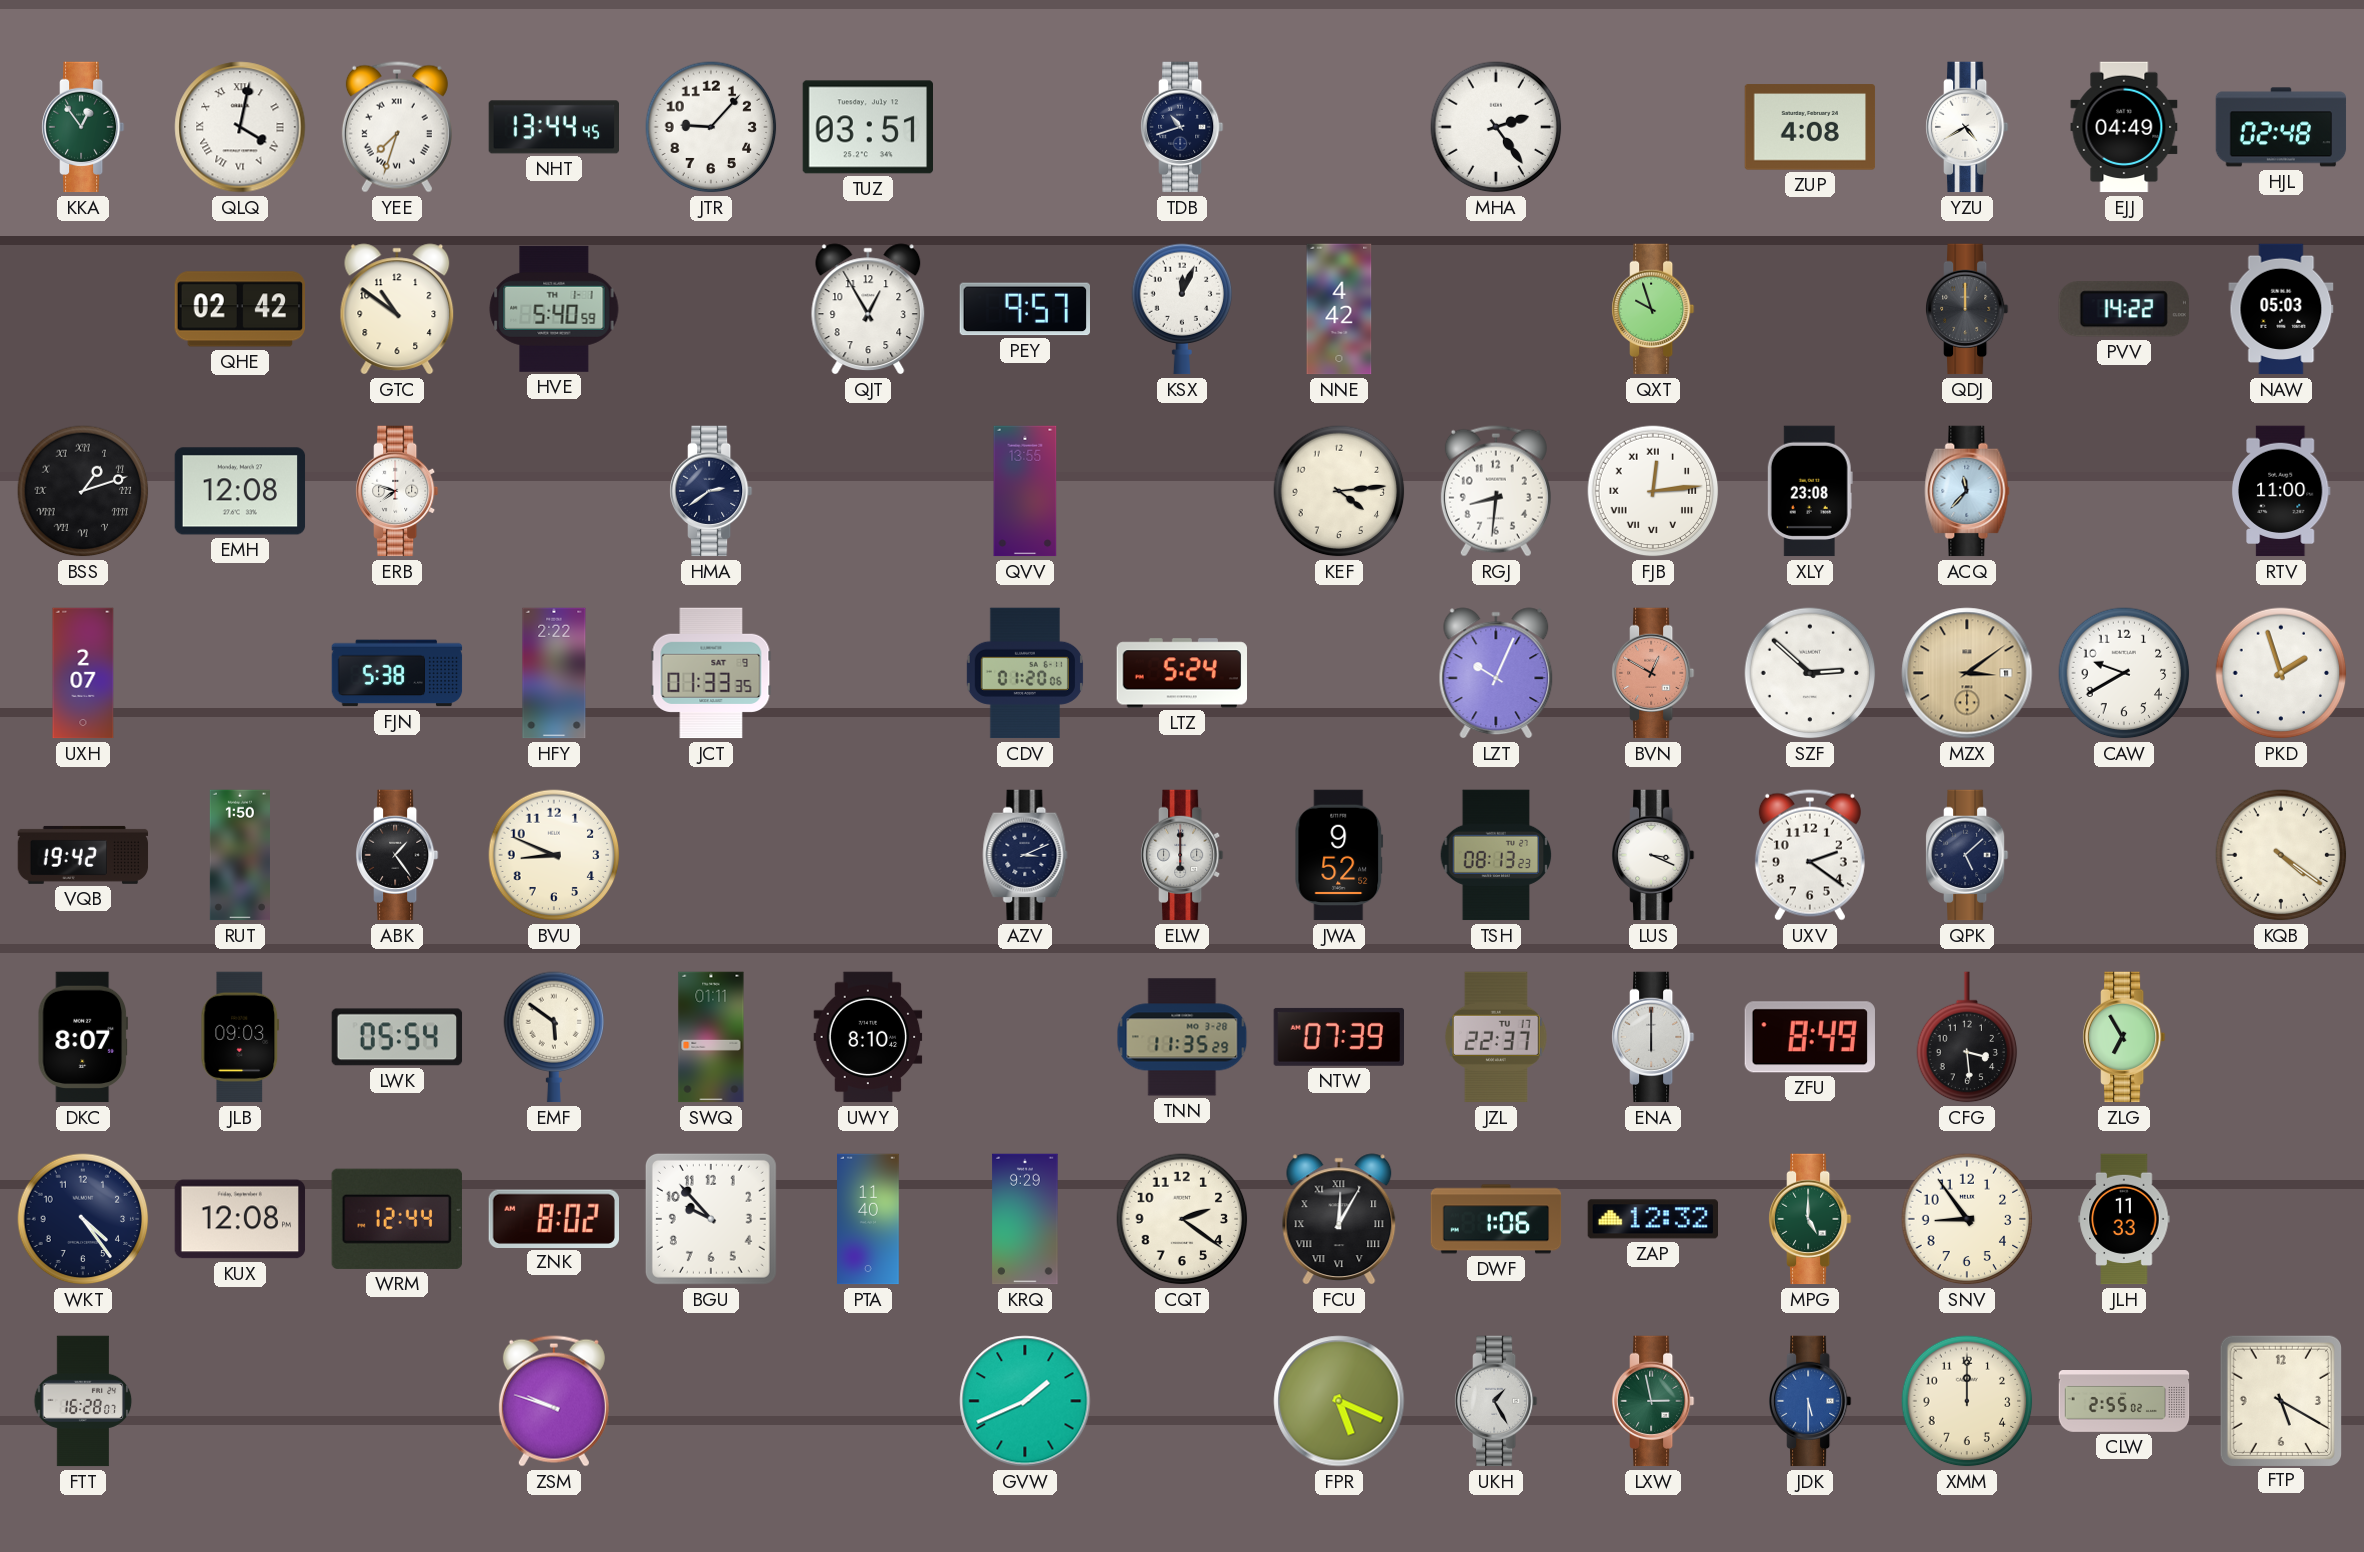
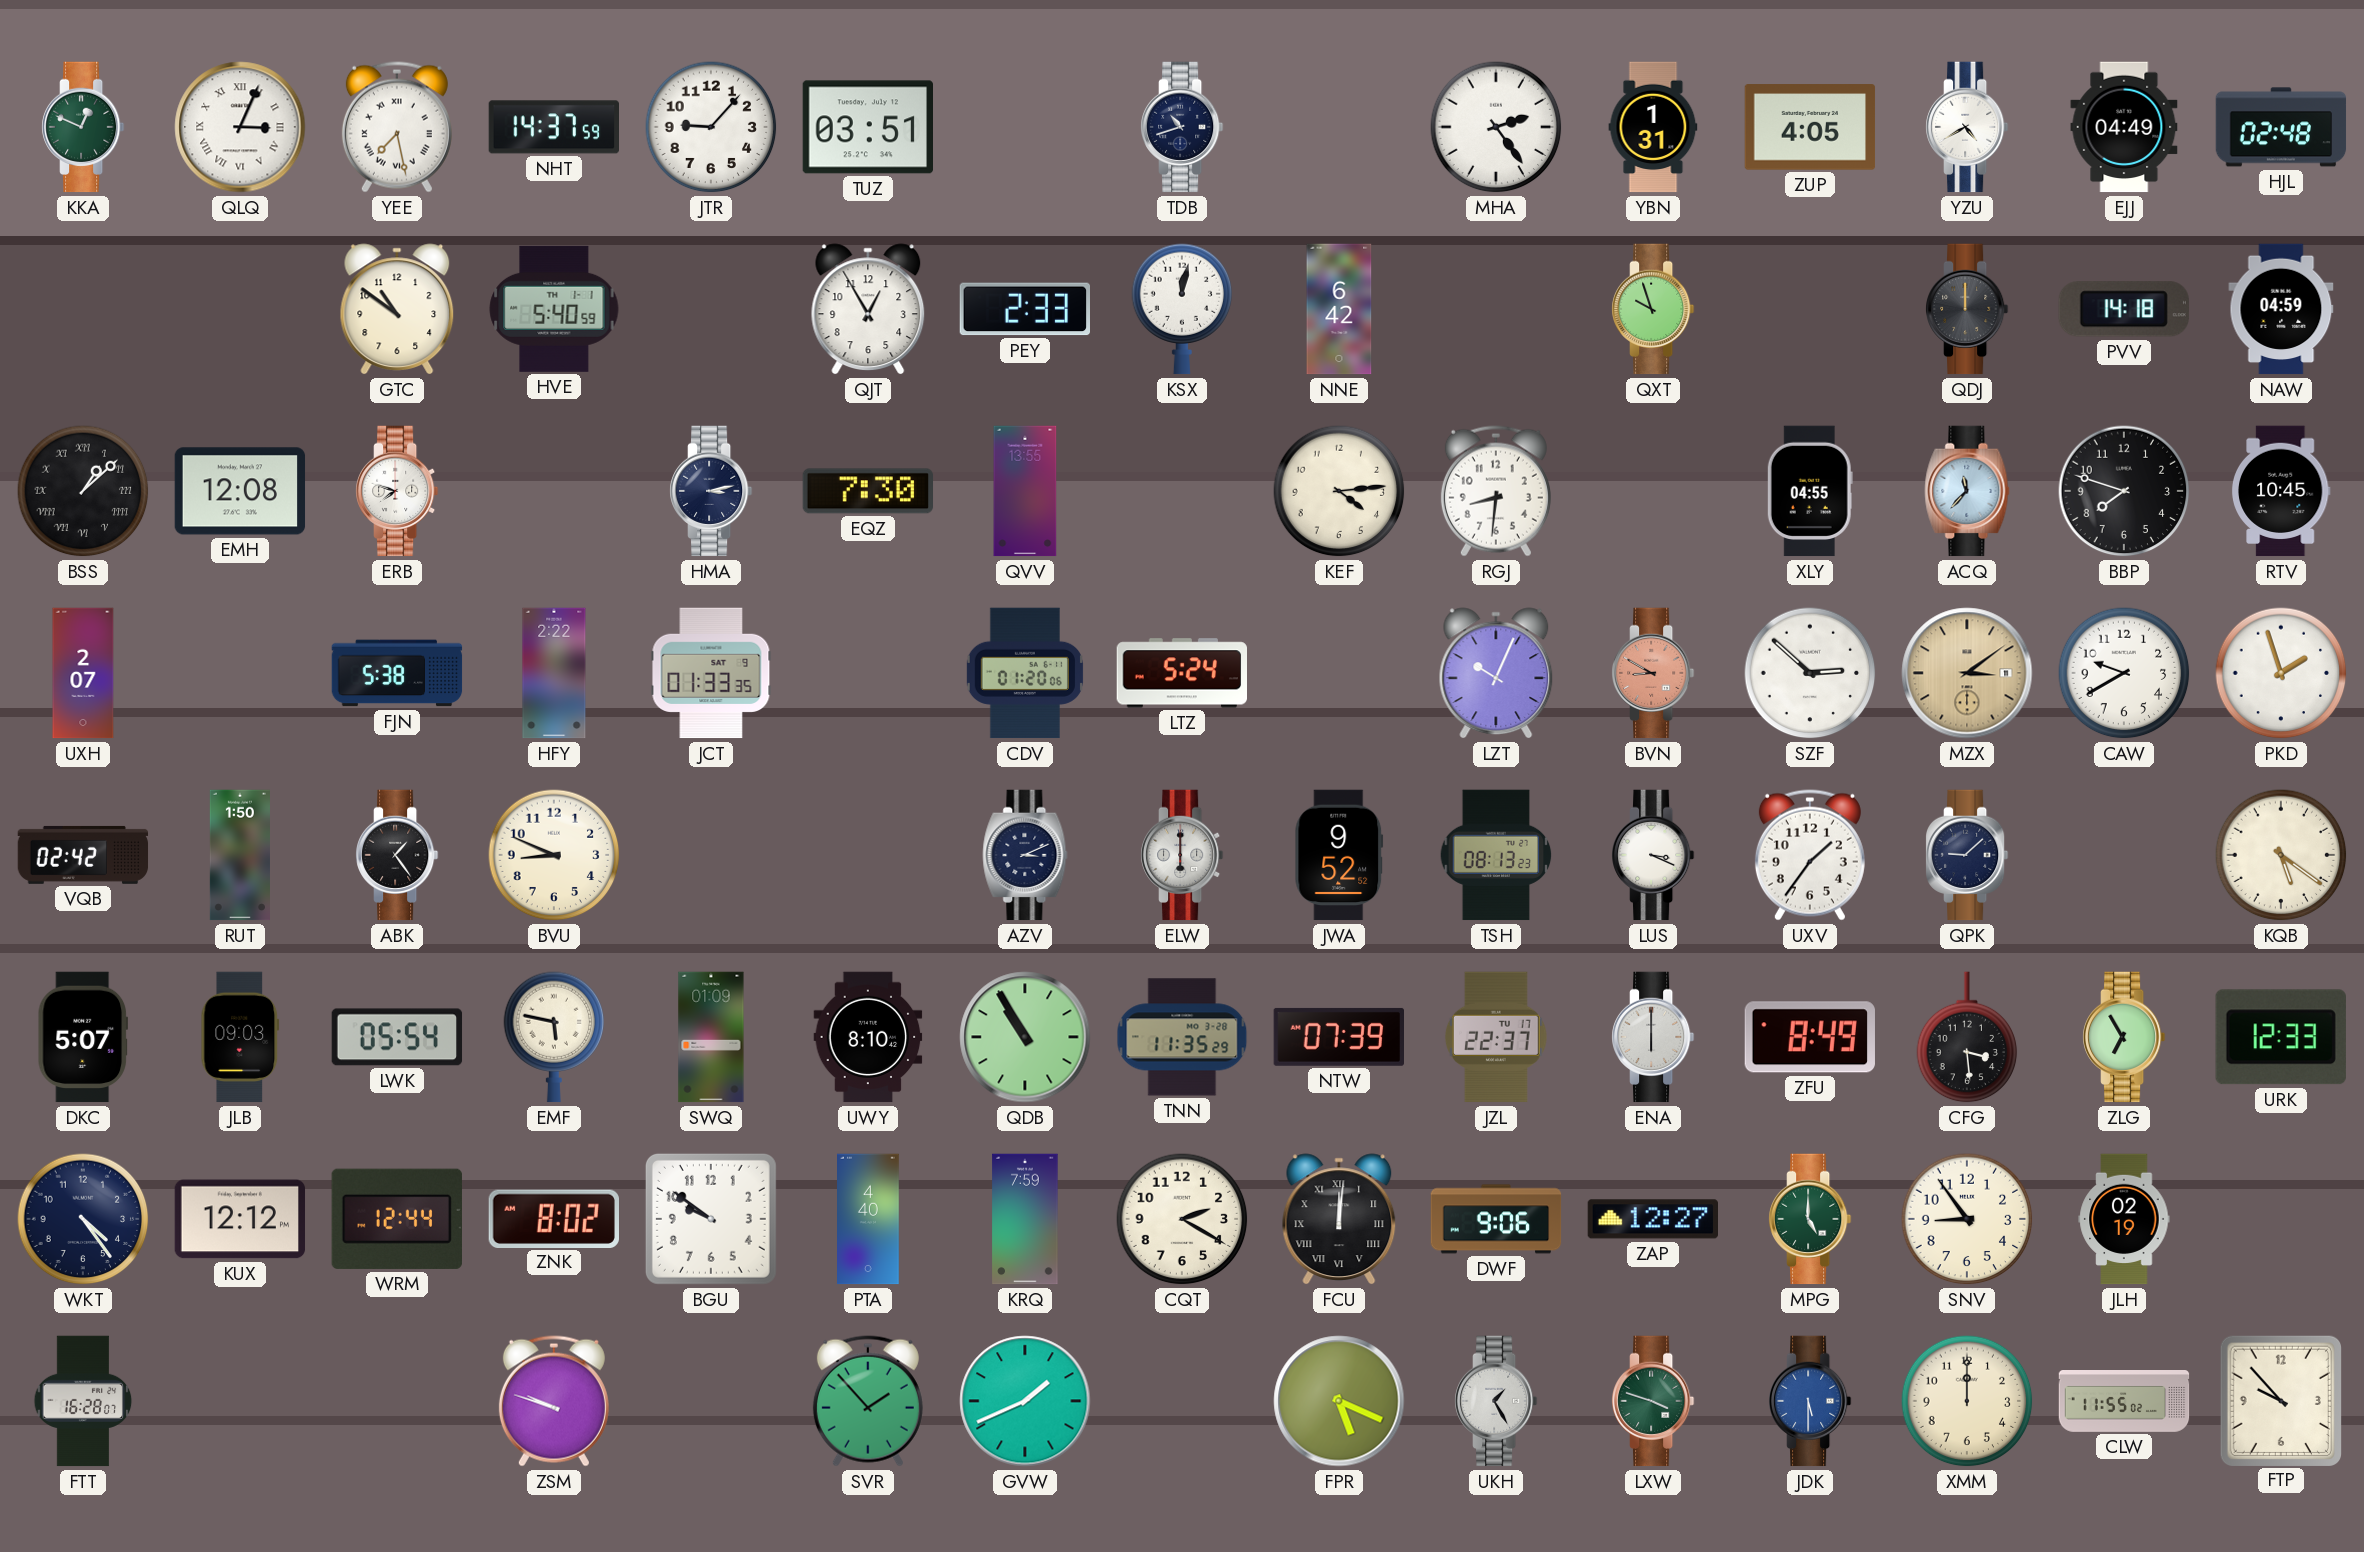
KKA: 12:54 -> 12:49
QLQ: 4:02 -> 3:04
YEE: 7:33 -> 7:28
NHT: 13:44 -> 14:37
YBN: none -> 1:31
ZUP: 4:08 -> 4:05
QHE: 02:42 -> none
PEY: 9:57 -> 2:33
KSX: 12:04 -> 12:02
NNE: 4:42 -> 6:42
PVV: 14:22 -> 14:18
NAW: 05:03 -> 04:59
BSS: 1:12 -> 1:08
HMA: 2:39 -> 3:13
EQZ: none -> 7:30
FJB: 12:14 -> none
XLY: 23:08 -> 04:55
BBP: none -> 7:48
RTV: 11:00 -> 10:45
BVN: 12:50 -> 8:50
VQB: 19:42 -> 02:42
UXV: 2:21 -> 1:36
QPK: 5:08 -> 9:08
KQB: 4:21 -> 5:21
DKC: 8:07 -> 5:07
EMF: 5:51 -> 5:47
SWQ: 01:11 -> 01:09
QDB: none -> 10:55
URK: none -> 12:33
KUX: 12:08 -> 12:12
BGU: 9:53 -> 9:51
PTA: 11:40 -> 4:40
KRQ: 9:29 -> 7:59
CQT: 2:21 -> 2:20
FCU: 12:05 -> 12:01
DWF: 1:06 -> 9:06
ZAP: 12:32 -> 12:27
JLH: 11:33 -> 02:19
SVR: none -> 1:53
LXW: 2:58 -> 3:48
CLW: 2:55 -> 11:55
FTP: 5:20 -> 9:53
